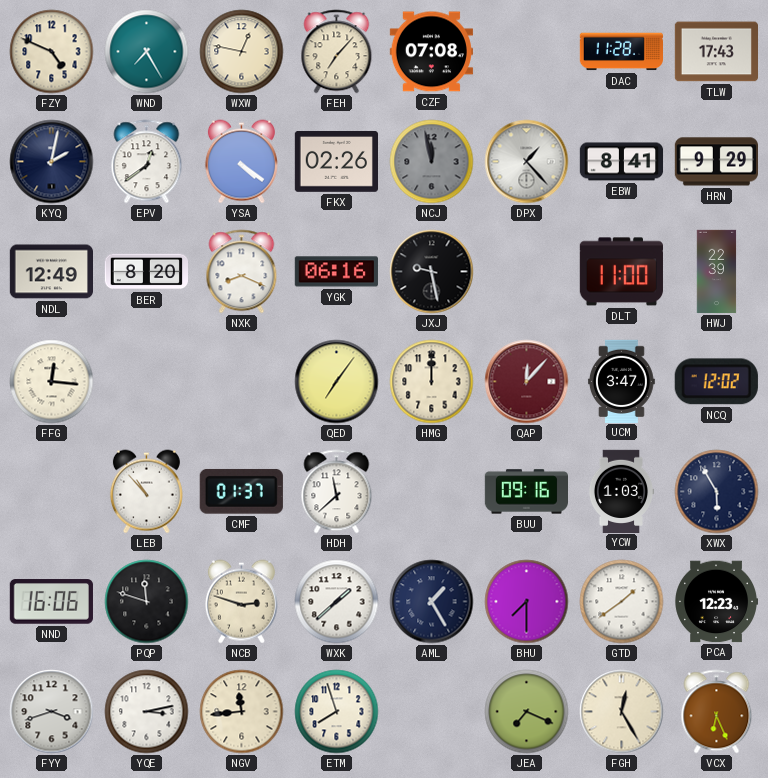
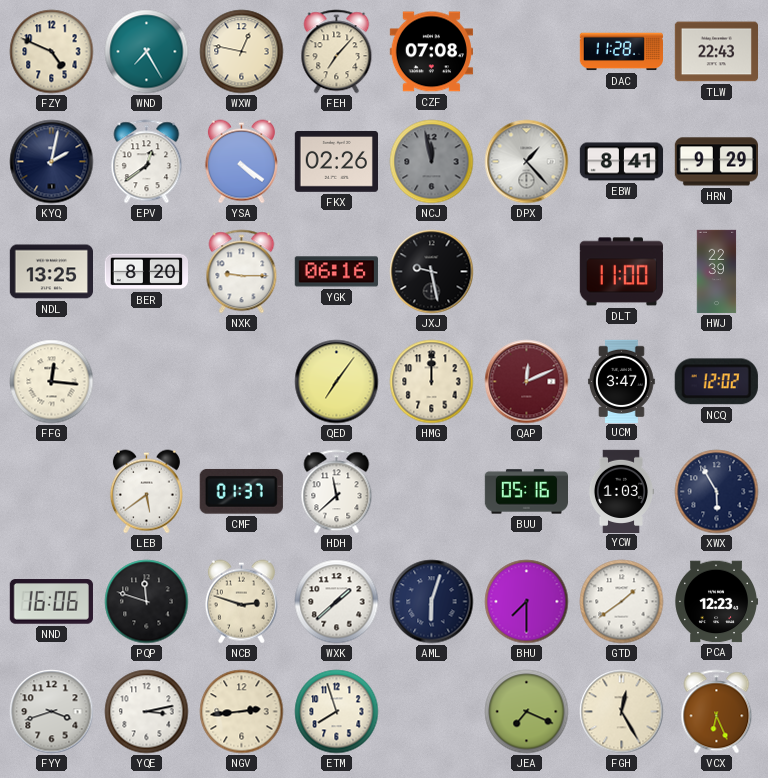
TLW: 17:43 -> 22:43
NDL: 12:49 -> 13:25
NXK: 8:19 -> 9:15
QAP: 12:07 -> 12:11
LEB: 10:53 -> 5:39
BUU: 09:16 -> 05:16
AML: 1:25 -> 6:03
NGV: 11:44 -> 2:44
